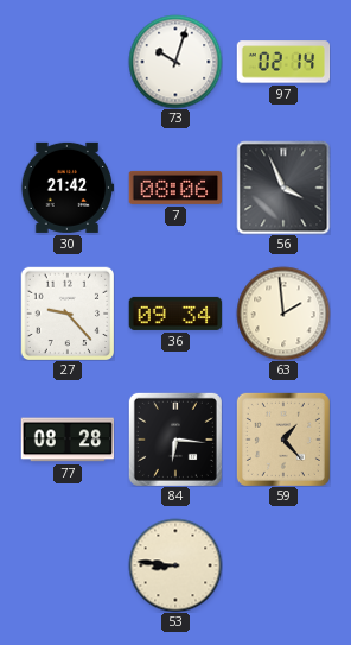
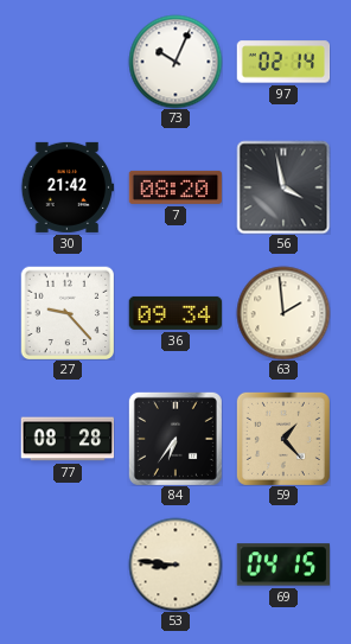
73: 10:03 -> 10:04
7: 08:06 -> 08:20
56: 3:56 -> 3:58
84: 6:16 -> 6:36
69: none -> 04:15
